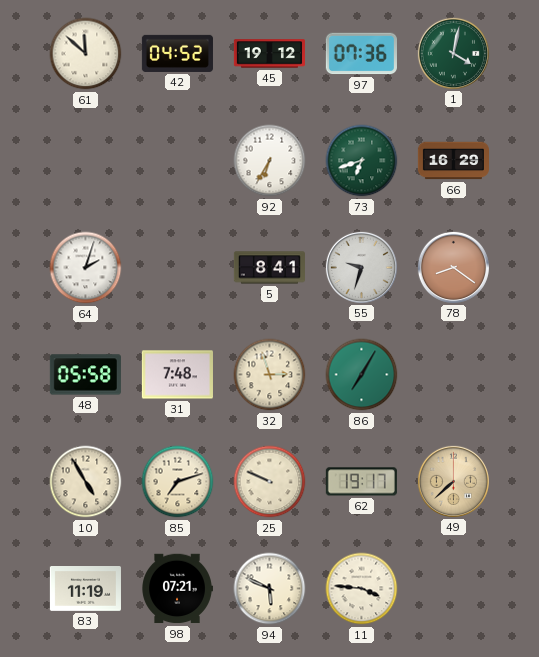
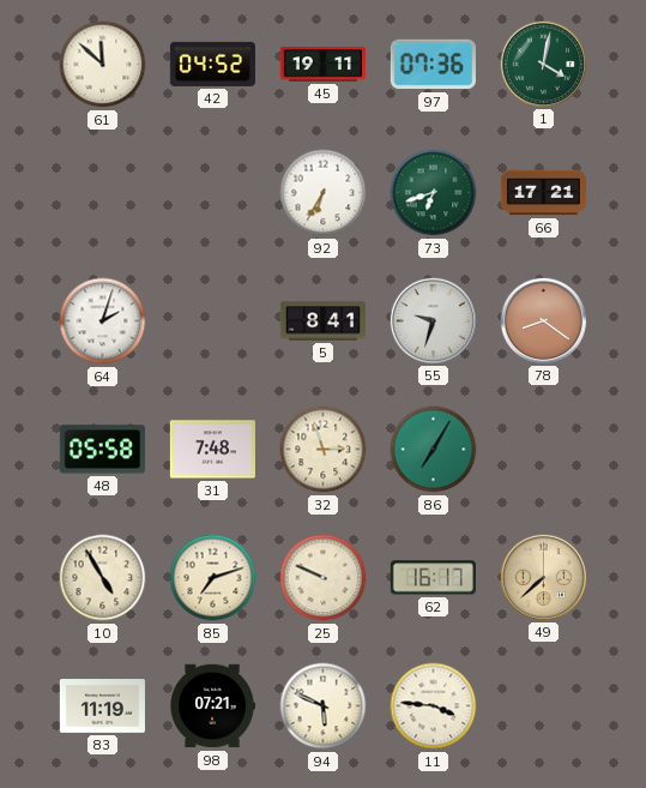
45: 19:12 -> 19:11
66: 16:29 -> 17:21
62: 19:17 -> 16:17
